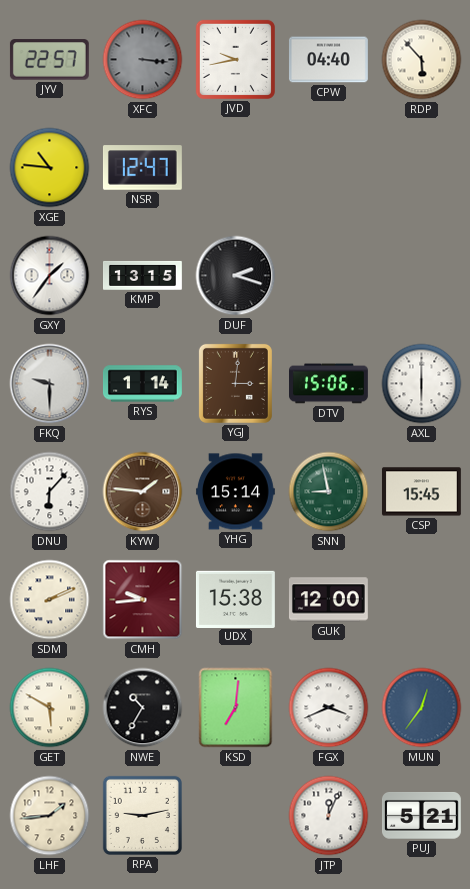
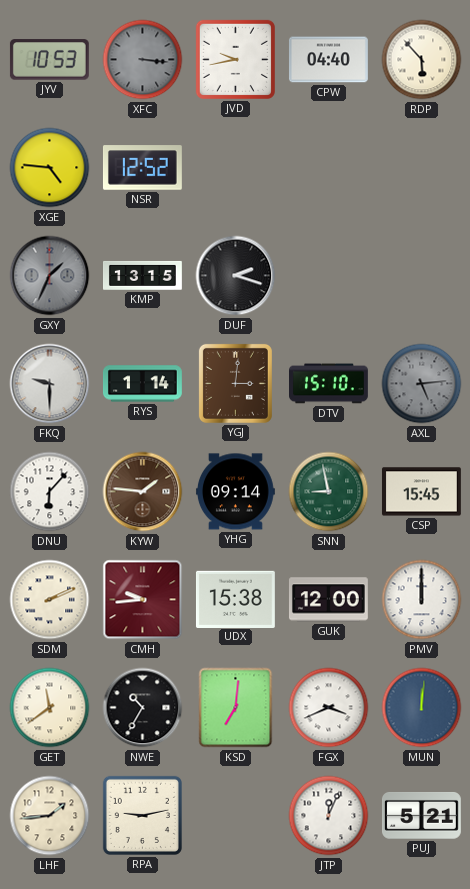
JYV: 22:57 -> 10:53
XGE: 10:46 -> 4:46
NSR: 12:47 -> 12:52
GXY: 1:36 -> 1:34
GXY dial: white -> grey
DTV: 15:06 -> 15:10
AXL: 6:00 -> 5:14
AXL dial: white -> grey
YHG: 15:14 -> 09:14
PMV: none -> 12:00
GET: 5:50 -> 11:39
MUN: 12:36 -> 12:01
